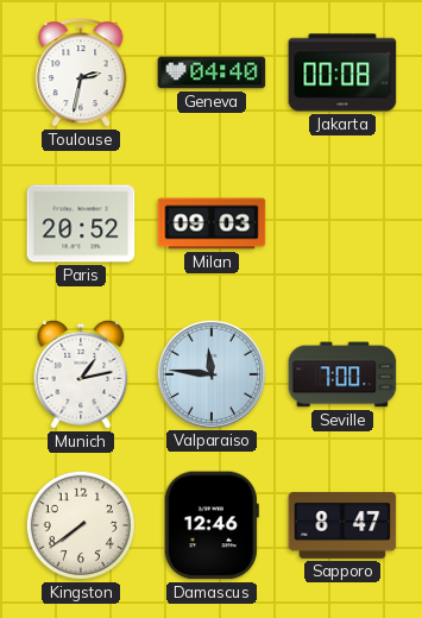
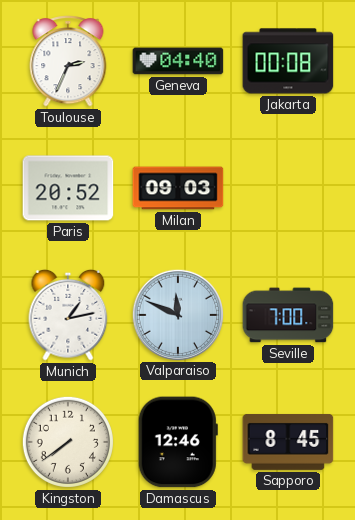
Toulouse: 2:32 -> 2:34
Valparaiso: 11:46 -> 11:49
Sapporo: 8:47 -> 8:45
